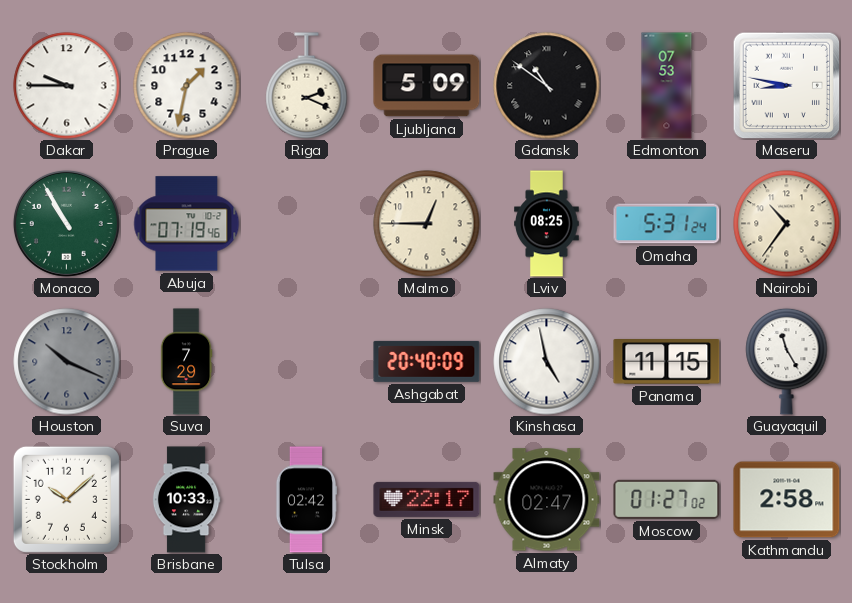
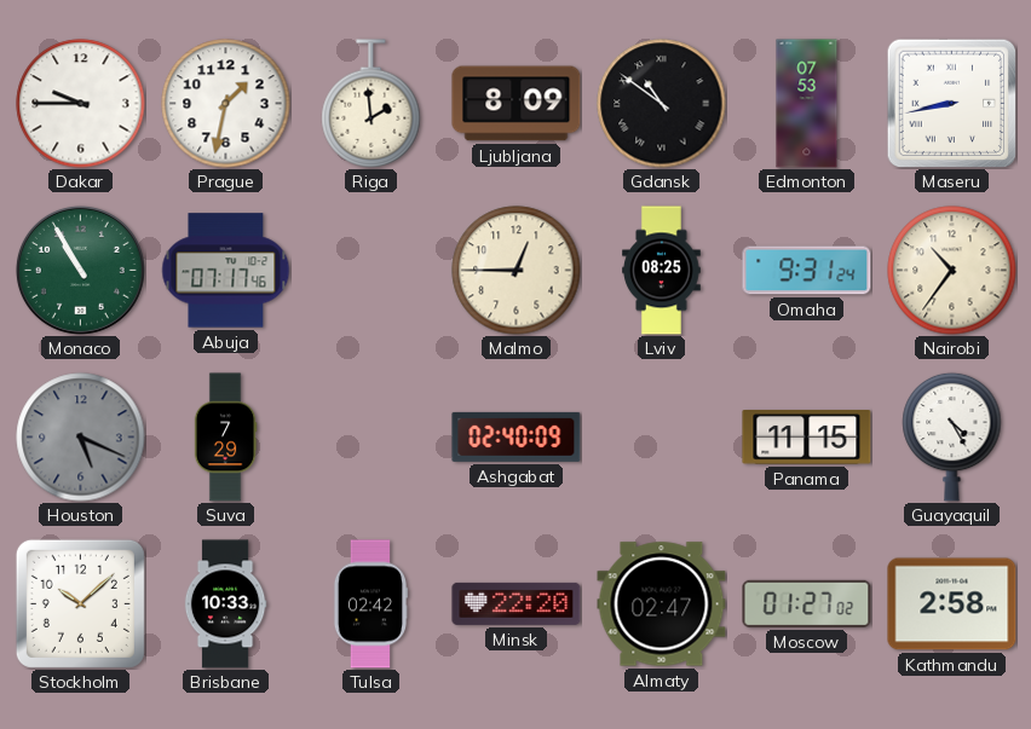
Riga: 2:19 -> 1:59
Ljubljana: 5:09 -> 8:09
Maseru: 8:47 -> 8:43
Abuja: 07:19 -> 07:17
Omaha: 5:31 -> 9:31
Houston: 10:19 -> 5:19
Ashgabat: 20:40 -> 02:40
Kinshasa: 4:58 -> none
Guayaquil: 11:25 -> 4:25
Minsk: 22:17 -> 22:20
